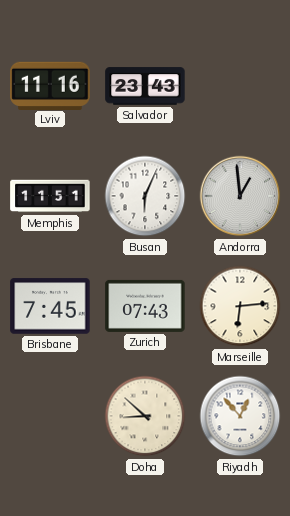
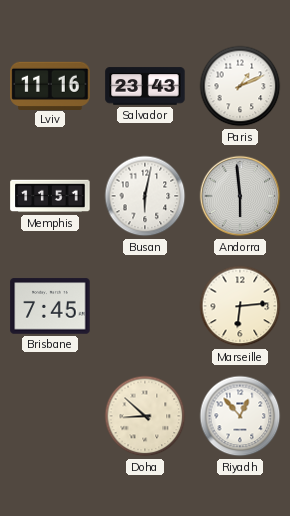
Paris: none -> 1:11
Busan: 6:04 -> 6:02
Andorra: 12:59 -> 5:59
Zurich: 07:43 -> none
